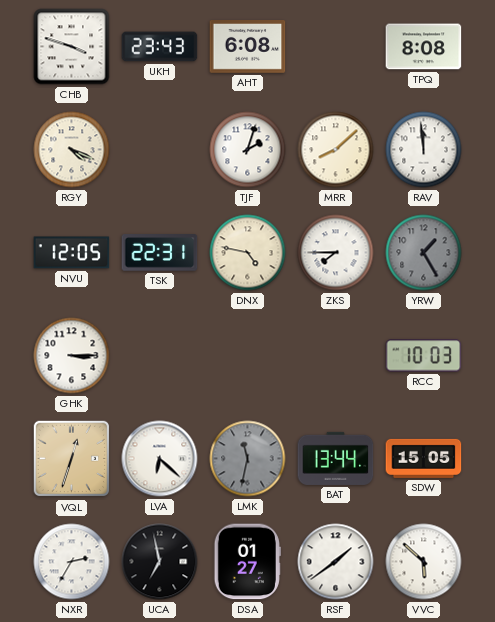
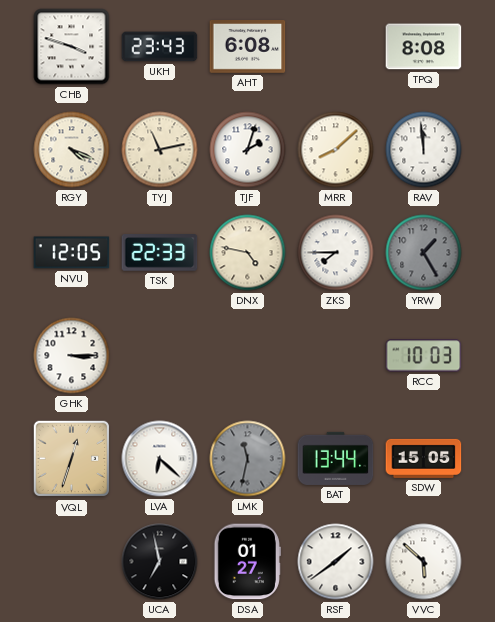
TYJ: none -> 11:13
TSK: 22:31 -> 22:33
NXR: 2:35 -> none
